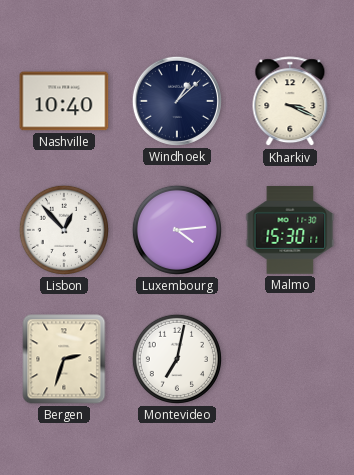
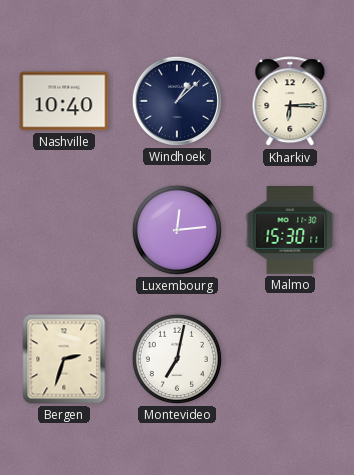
Kharkiv: 3:19 -> 6:15
Lisbon: 12:53 -> none
Luxembourg: 4:14 -> 12:14
